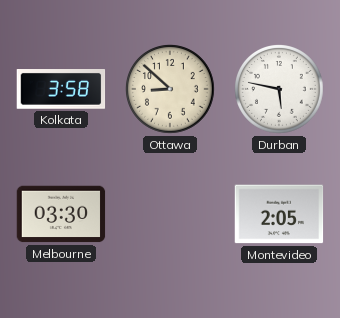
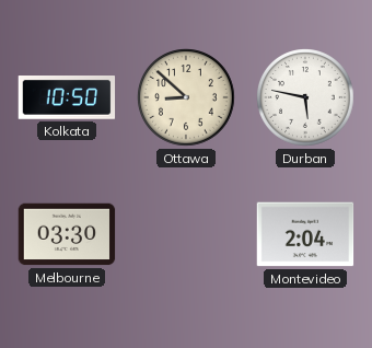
Kolkata: 3:58 -> 10:50
Montevideo: 2:05 -> 2:04
